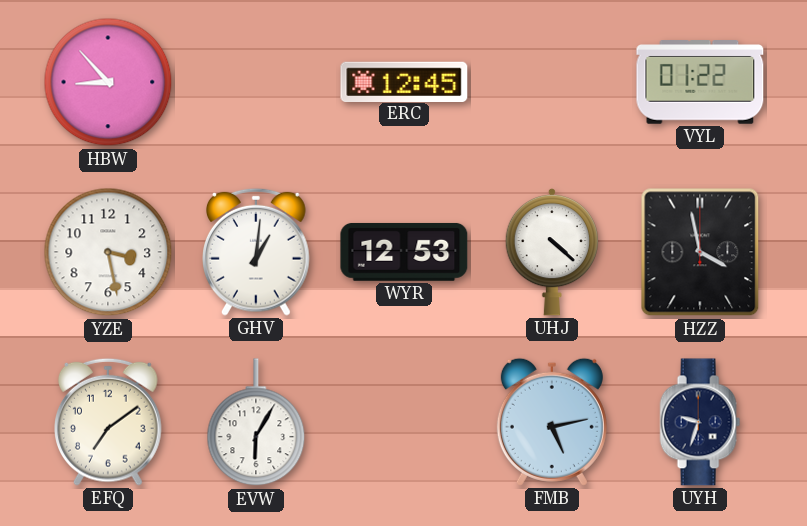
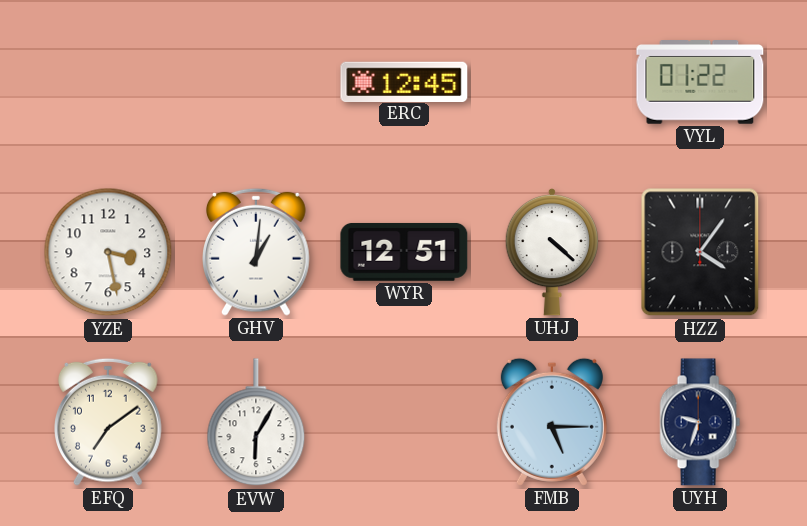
HBW: 8:53 -> none
WYR: 12:53 -> 12:51
HZZ: 3:58 -> 4:06
FMB: 5:13 -> 5:15
